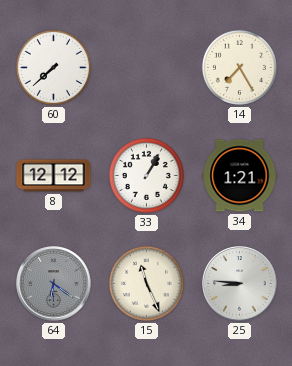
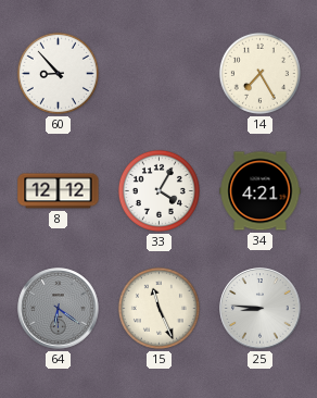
60: 7:38 -> 8:53
33: 1:05 -> 4:05
34: 1:21 -> 4:21
